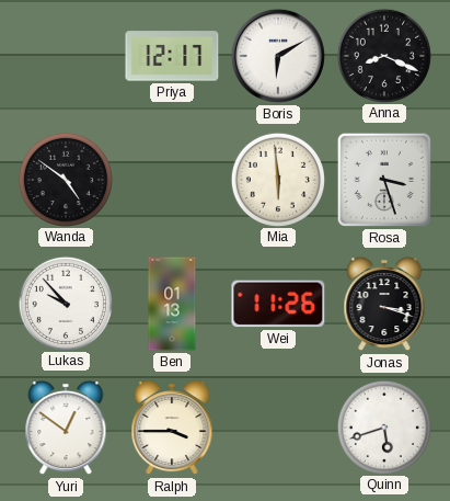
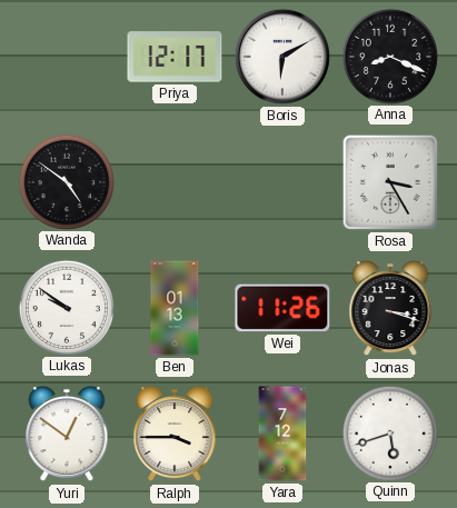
Mia: 5:59 -> none
Rosa: 3:27 -> 3:25
Lukas: 9:53 -> 9:51
Yara: none -> 7:12
